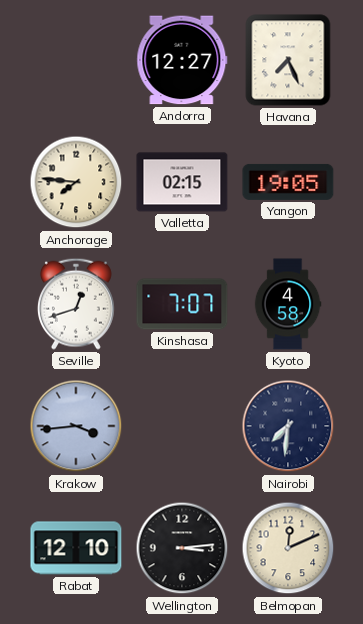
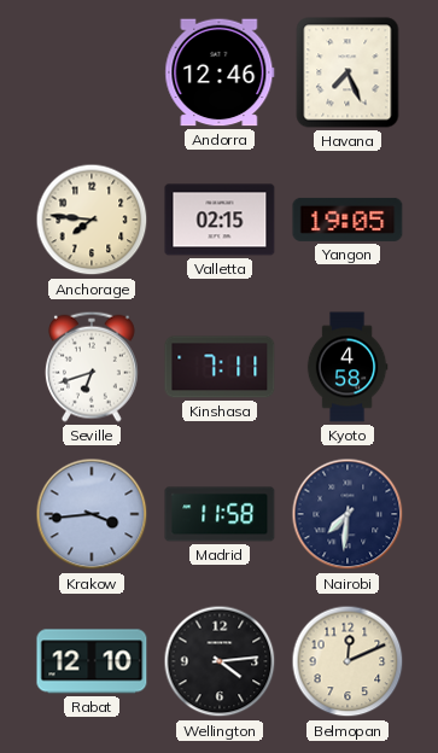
Andorra: 12:27 -> 12:46
Seville: 12:42 -> 6:42
Kinshasa: 7:07 -> 7:11
Madrid: none -> 11:58
Wellington: 3:14 -> 4:14
